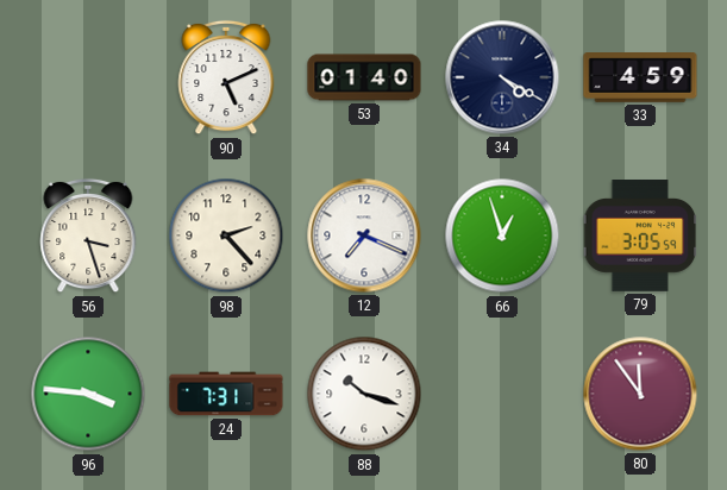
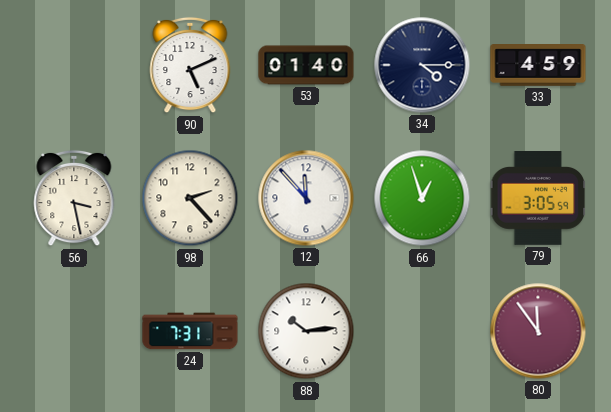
34: 4:20 -> 4:15
56: 3:27 -> 3:28
12: 7:19 -> 11:53
96: 3:46 -> none
88: 10:18 -> 10:14
